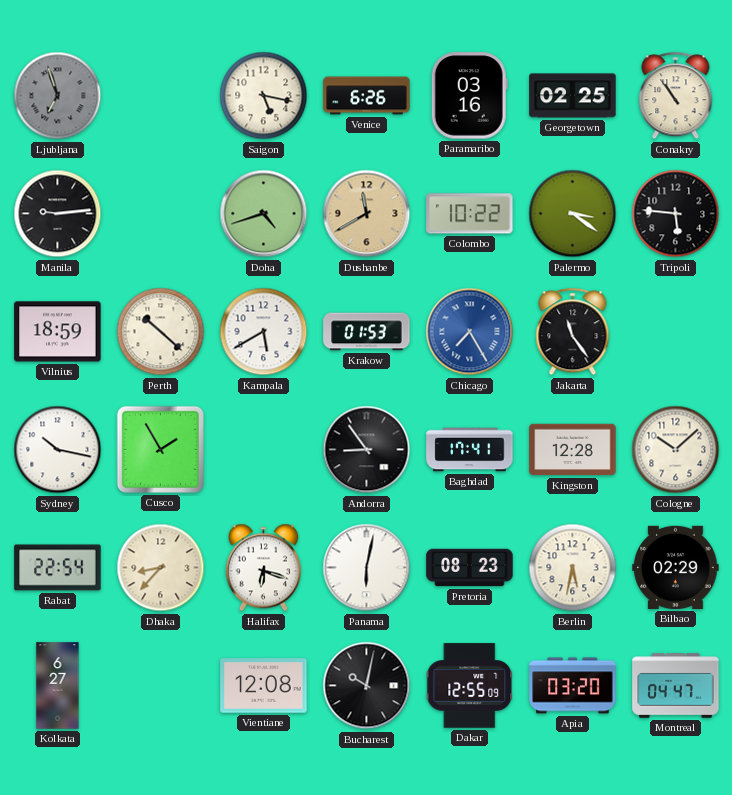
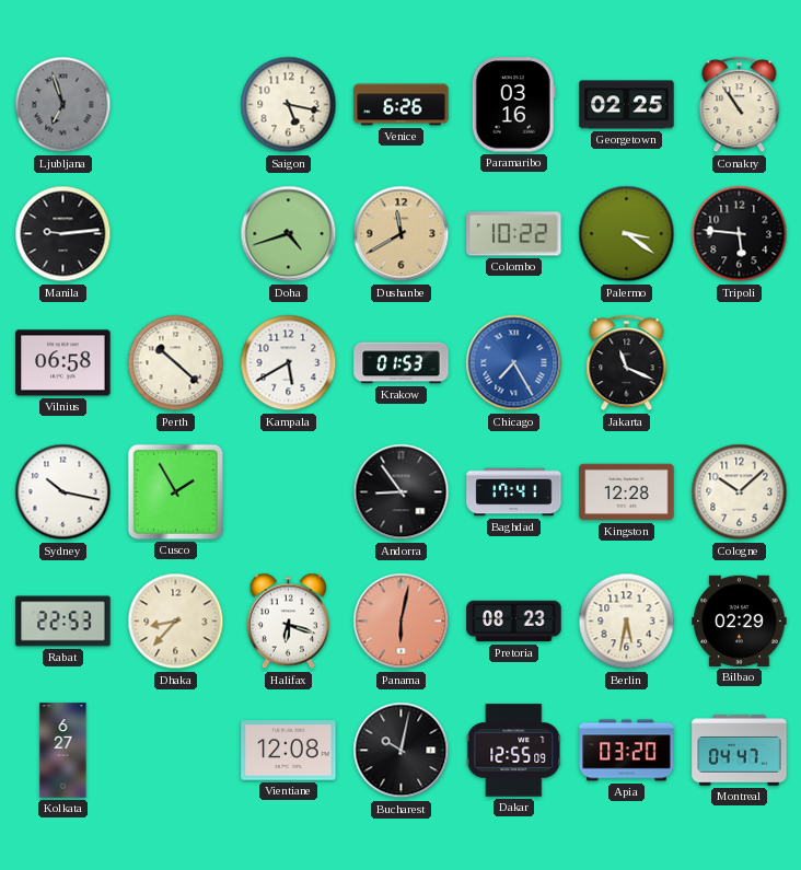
Vilnius: 18:59 -> 06:58
Jakarta: 11:24 -> 11:19
Rabat: 22:54 -> 22:53
Panama dial: white -> salmon
